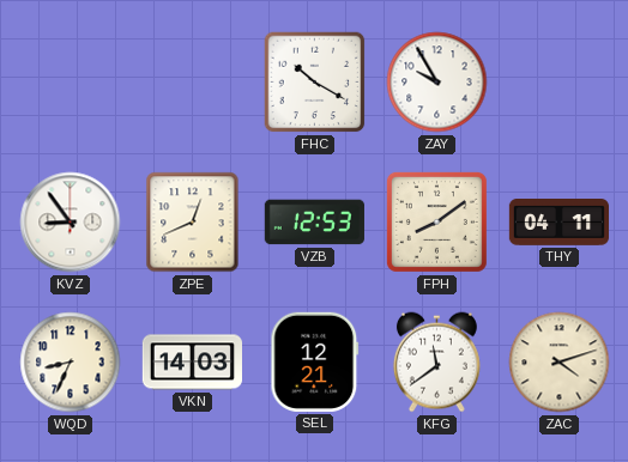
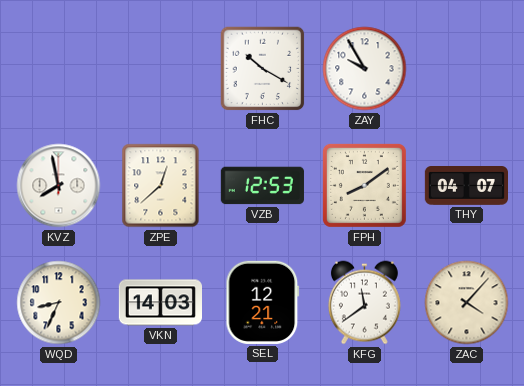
KVZ: 8:54 -> 7:58
ZPE: 12:41 -> 12:38
THY: 04:11 -> 04:07
ZAC: 4:12 -> 4:07
